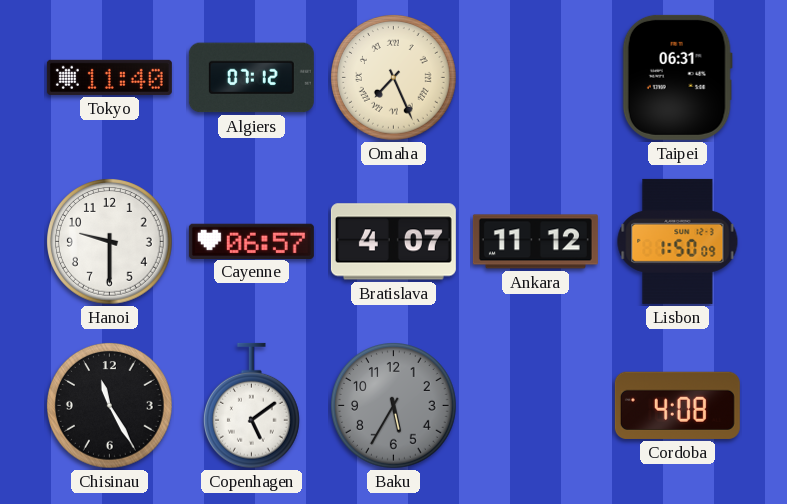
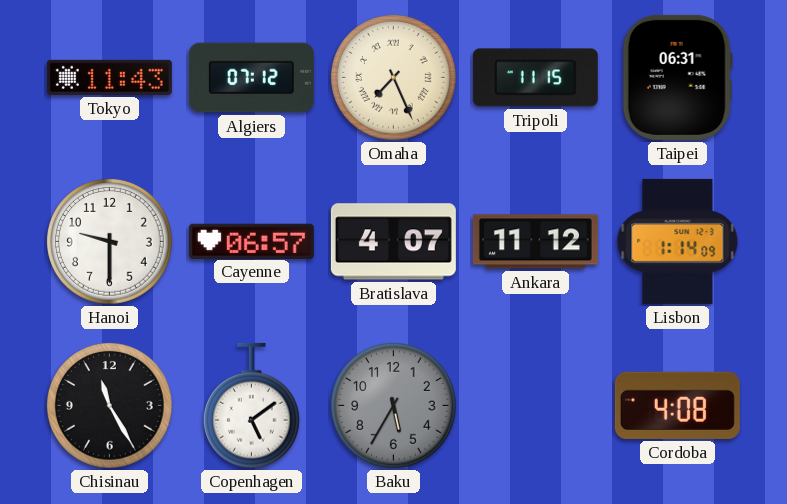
Tokyo: 11:40 -> 11:43
Tripoli: none -> 11:15
Lisbon: 1:50 -> 1:14
